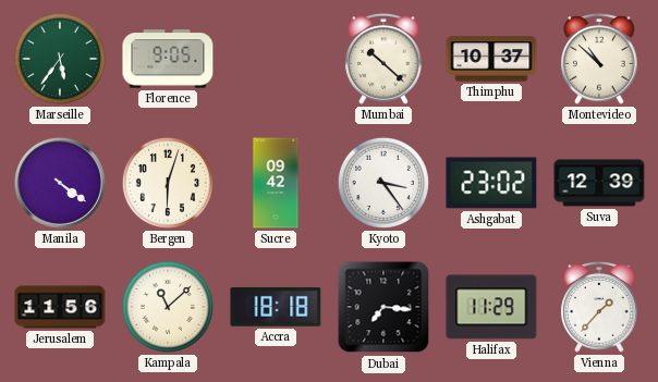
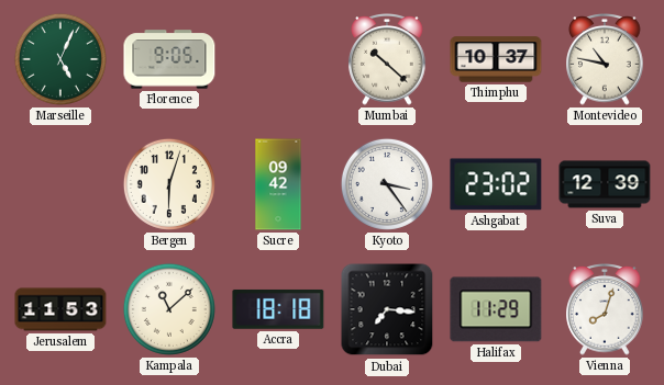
Marseille: 5:36 -> 5:04
Montevideo: 10:52 -> 10:47
Manila: 4:21 -> none
Jerusalem: 11:56 -> 11:53
Vienna: 1:37 -> 8:03
